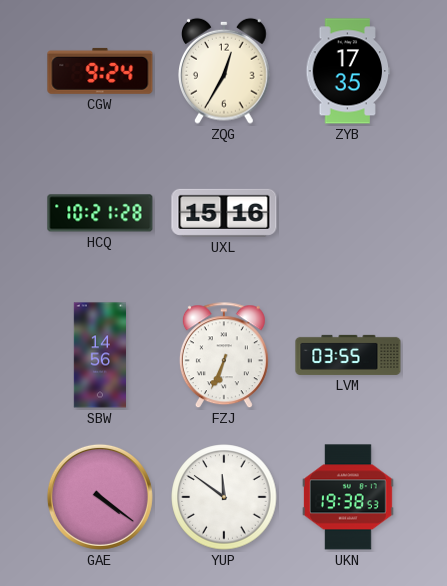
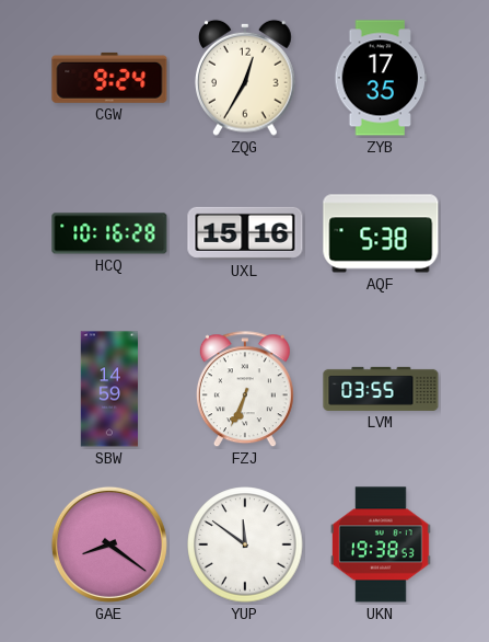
HCQ: 10:21 -> 10:16
AQF: none -> 5:38
SBW: 14:56 -> 14:59
GAE: 4:21 -> 8:21
